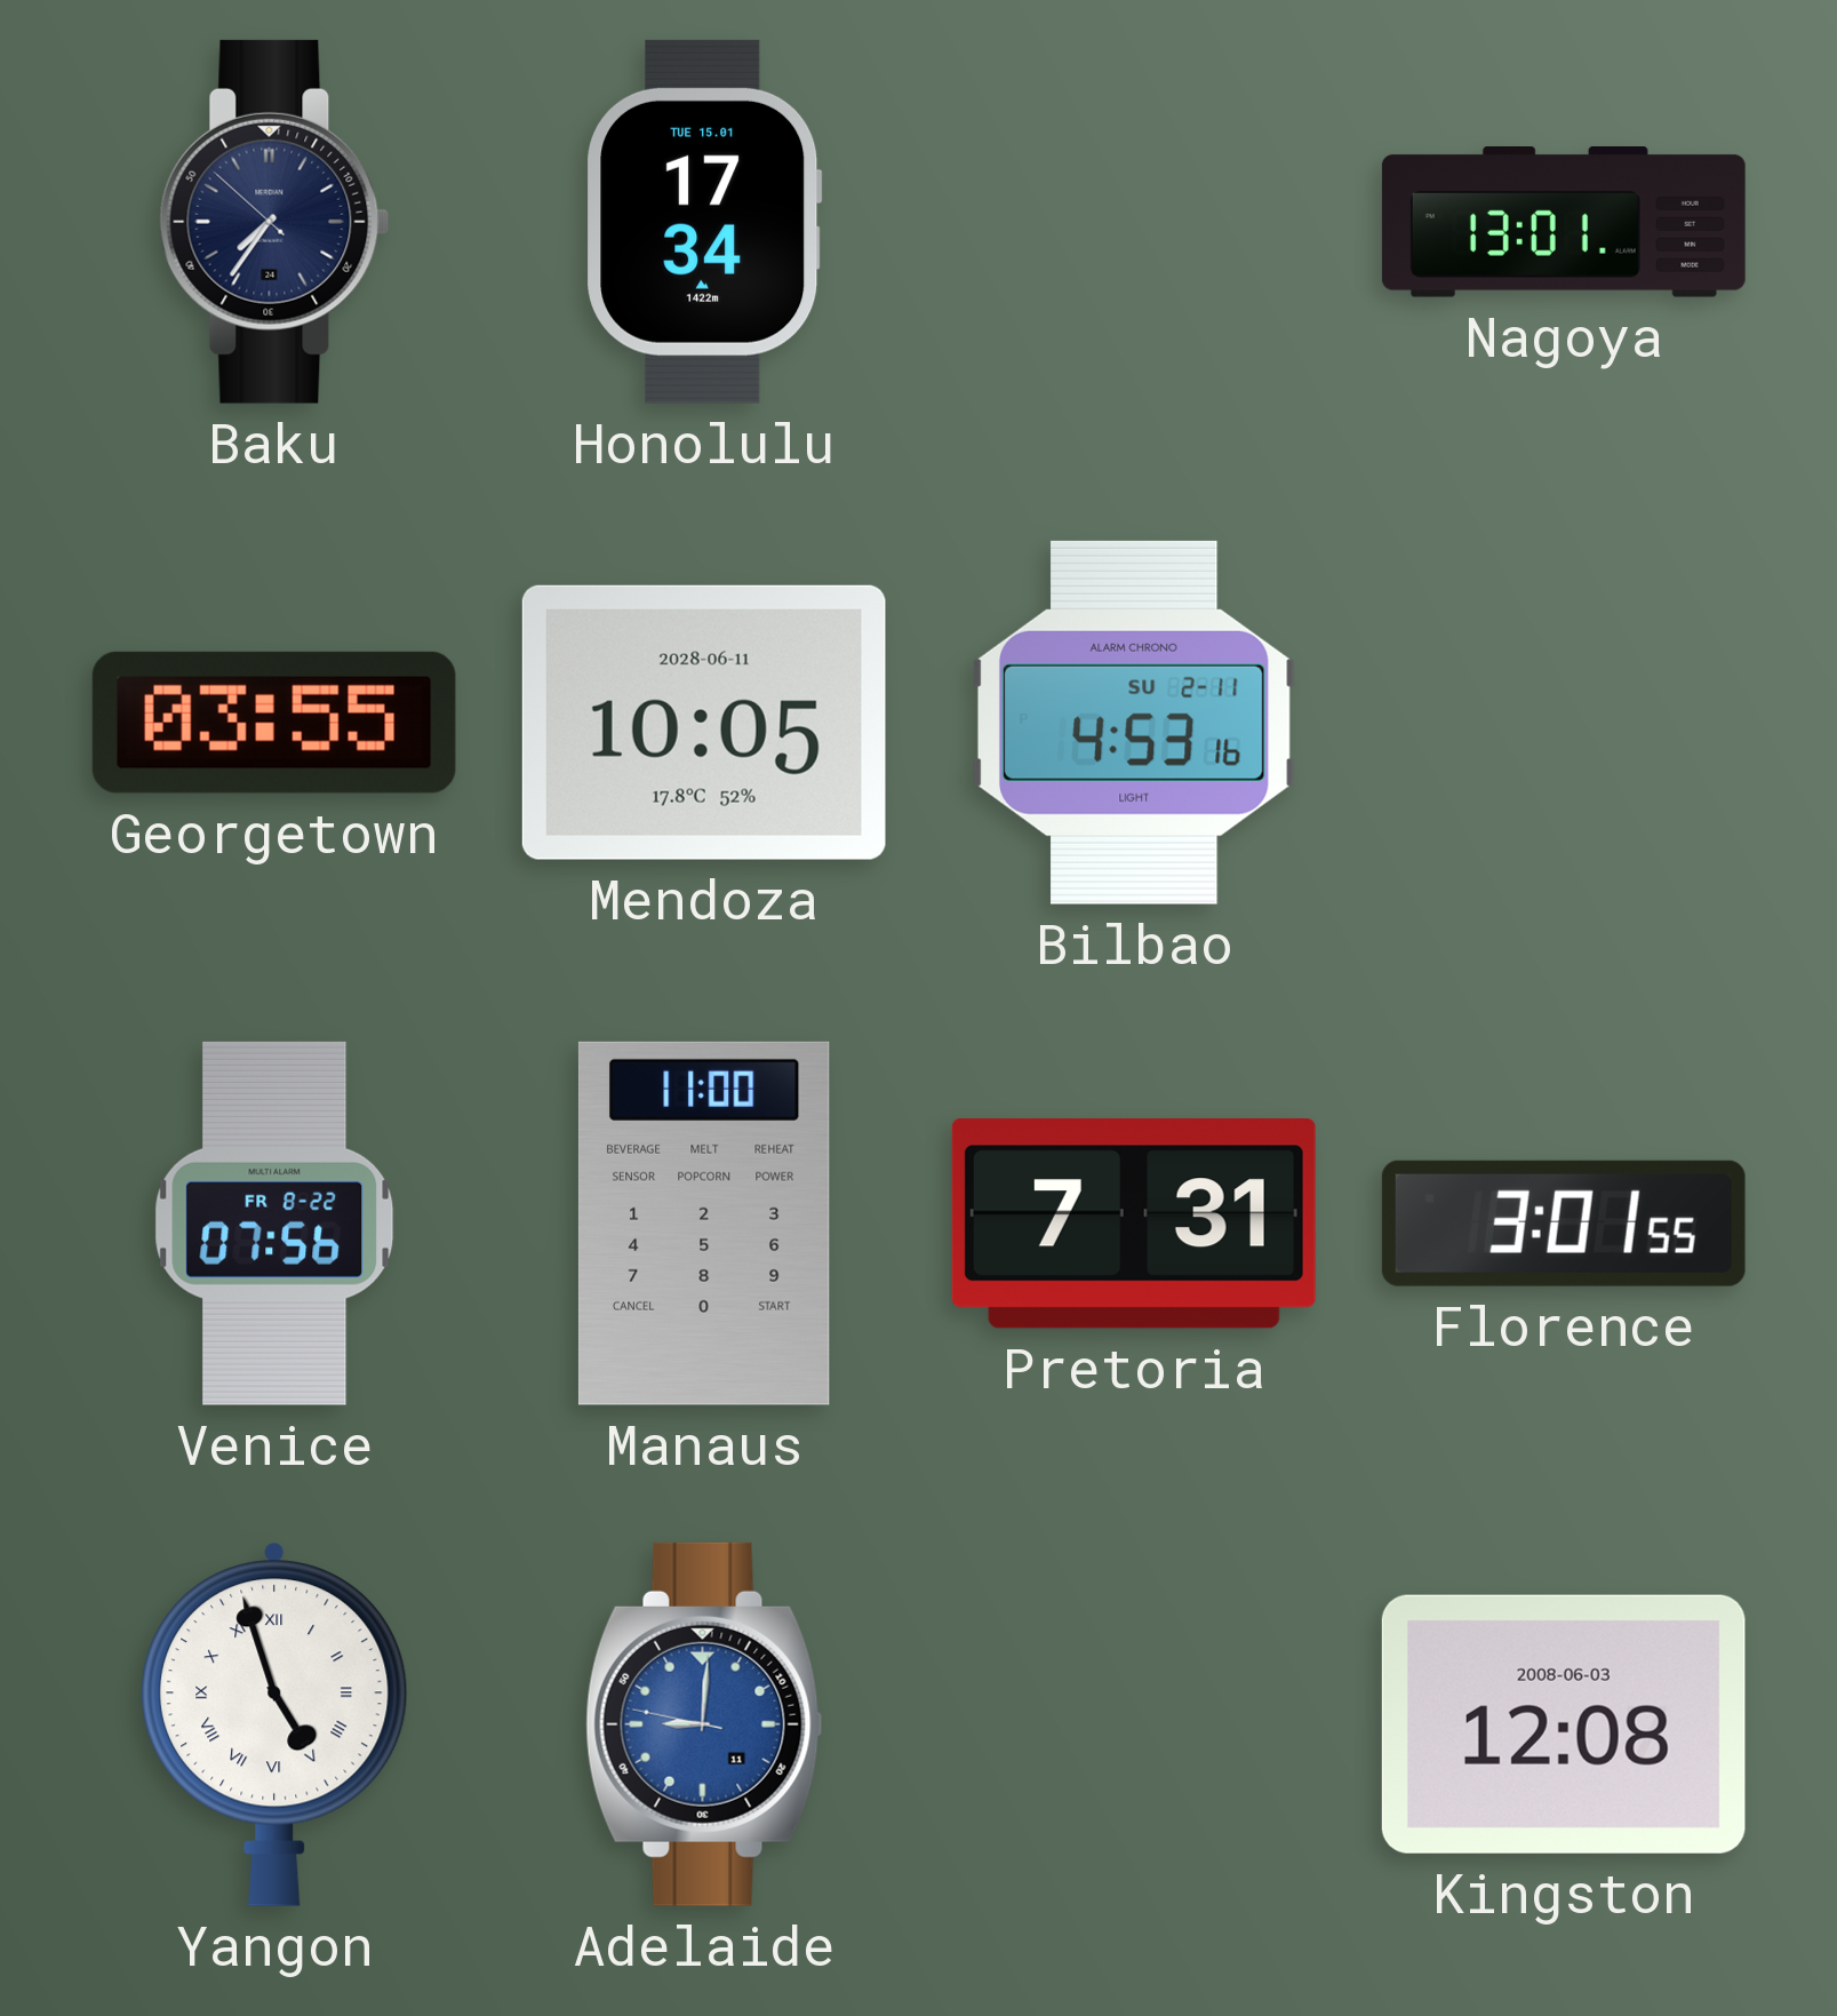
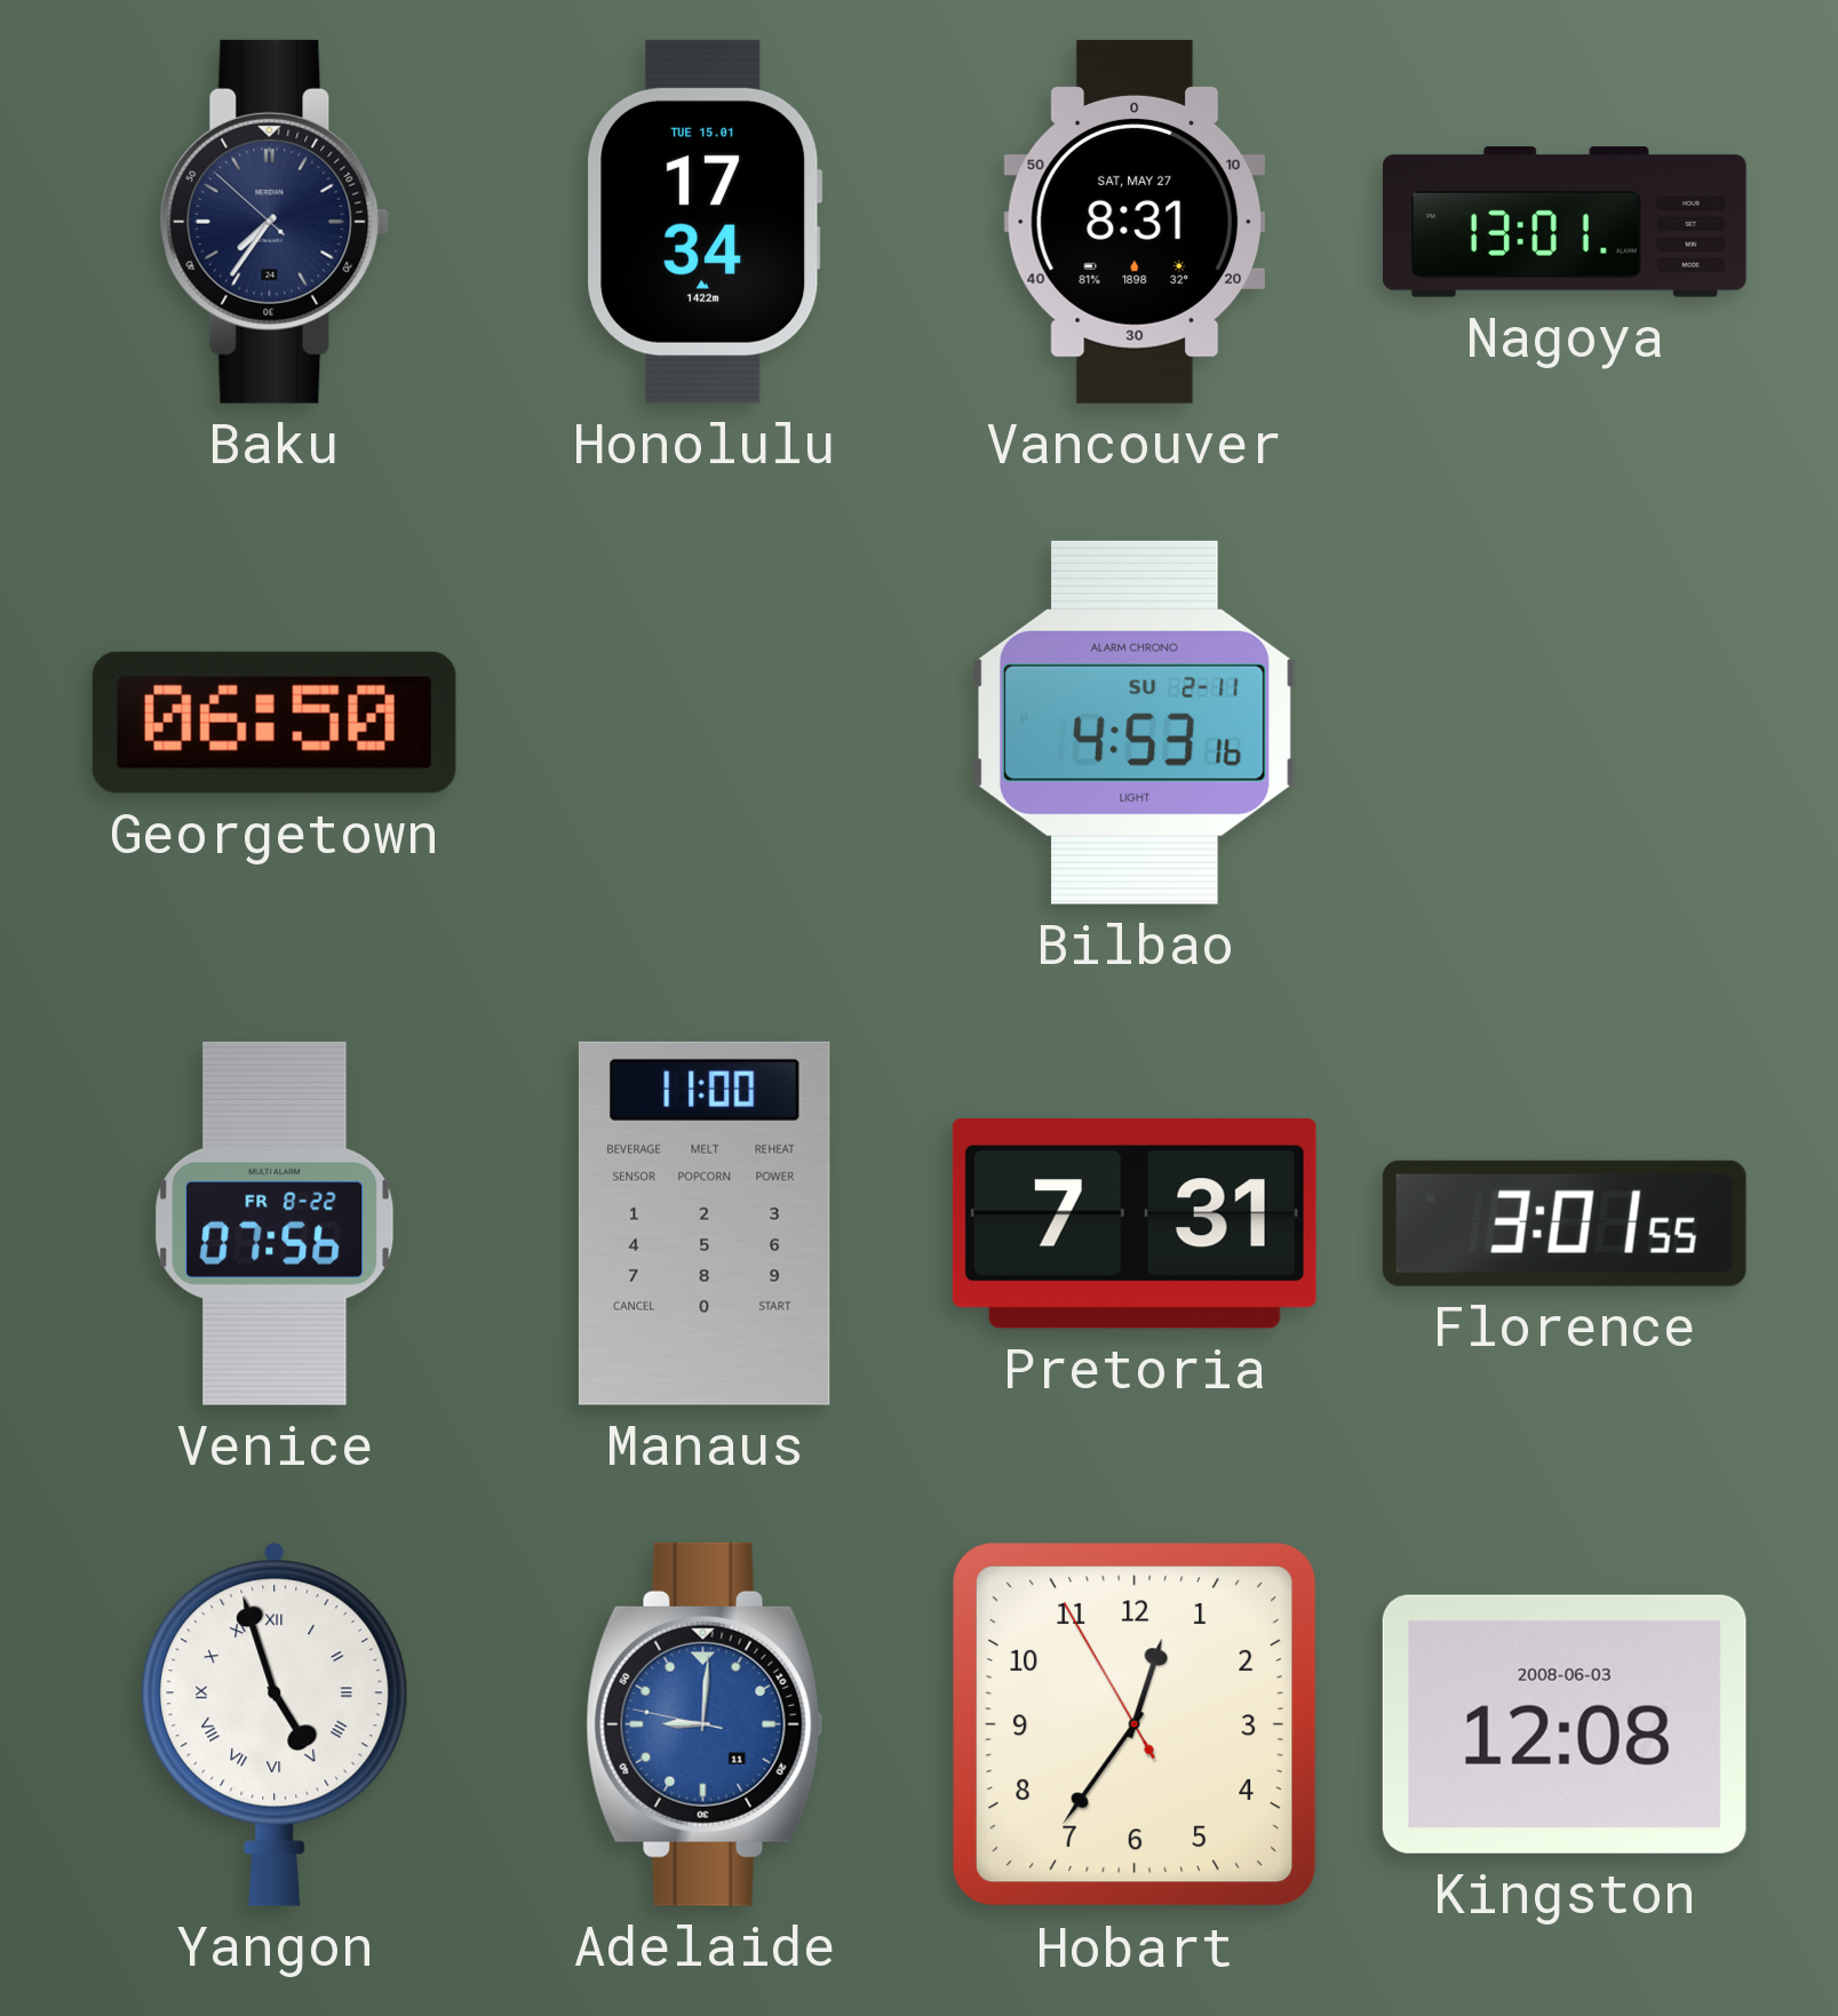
Vancouver: none -> 8:31
Georgetown: 03:55 -> 06:50
Mendoza: 10:05 -> none
Hobart: none -> 12:35
